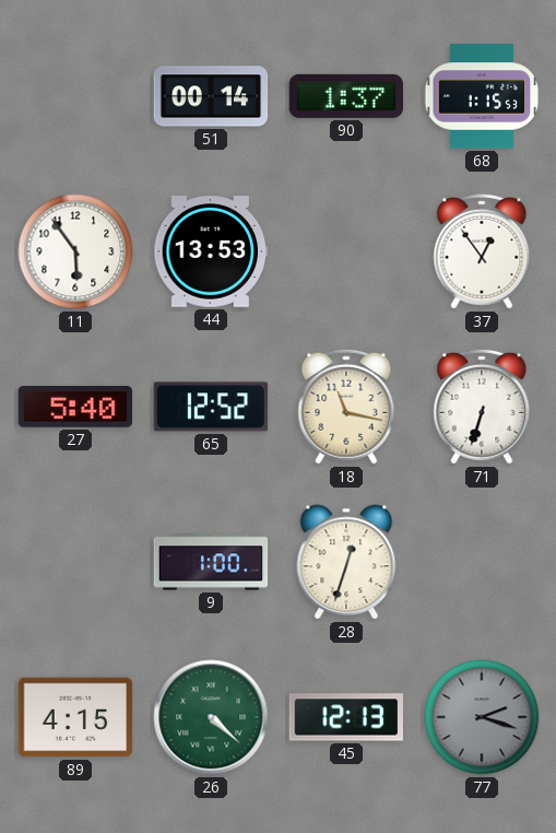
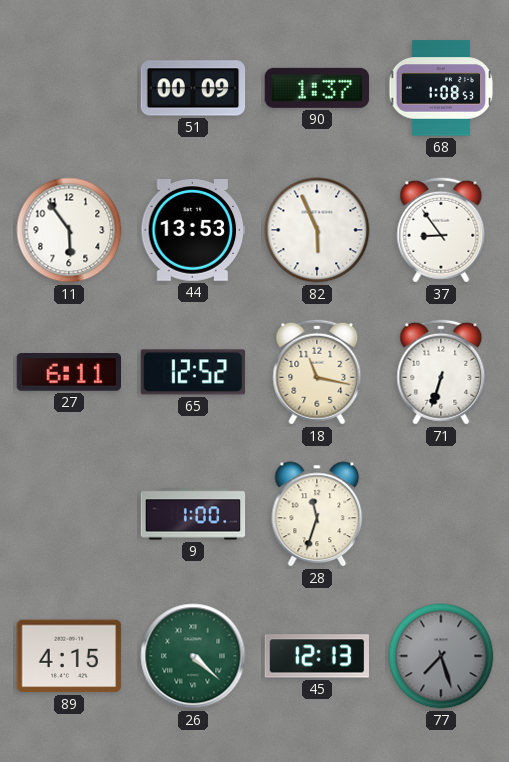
51: 00:14 -> 00:09
68: 1:15 -> 1:08
82: none -> 5:56
37: 12:54 -> 8:54
27: 5:40 -> 6:11
28: 12:33 -> 11:33
77: 2:18 -> 7:27
